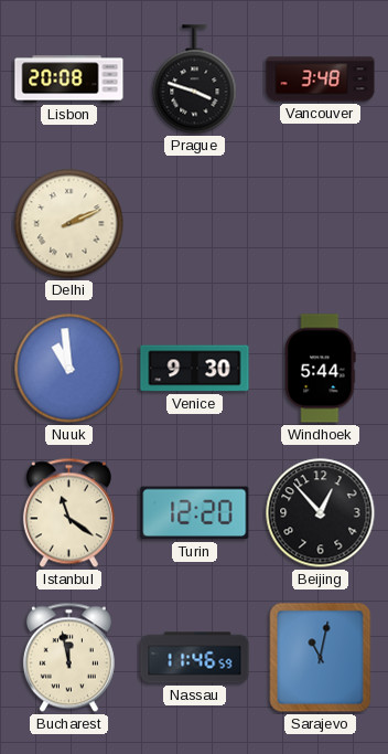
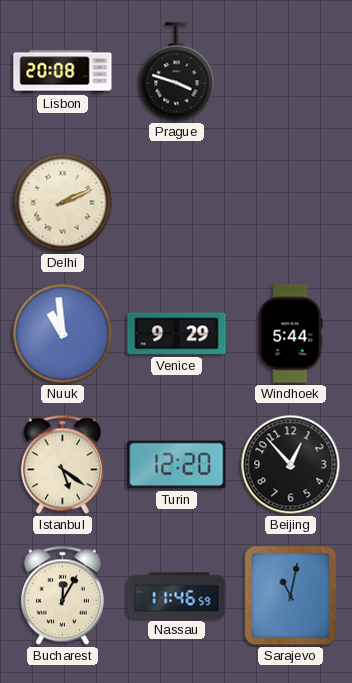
Vancouver: 3:48 -> none
Venice: 9:30 -> 9:29
Istanbul: 11:21 -> 5:21
Bucharest: 11:58 -> 12:05
